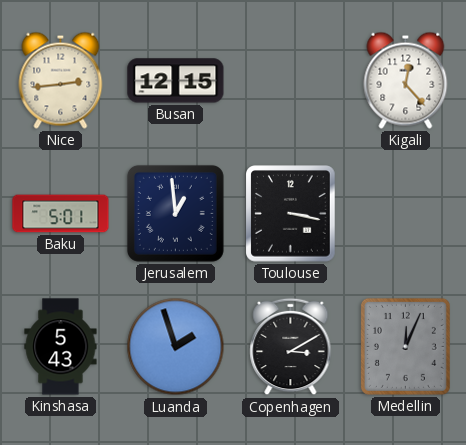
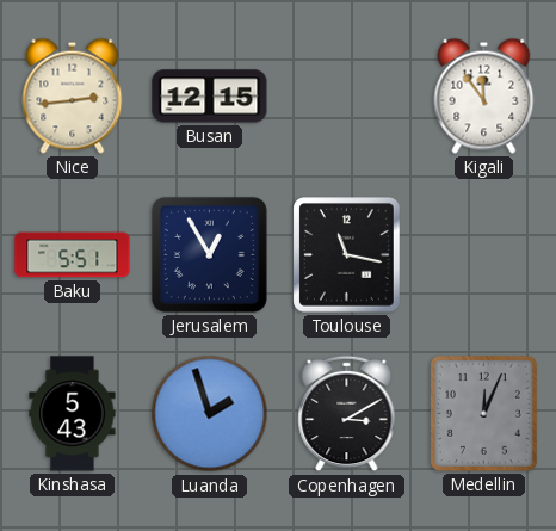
Kigali: 12:23 -> 11:54
Baku: 5:01 -> 5:51
Jerusalem: 12:59 -> 12:55
Toulouse: 3:17 -> 11:17
